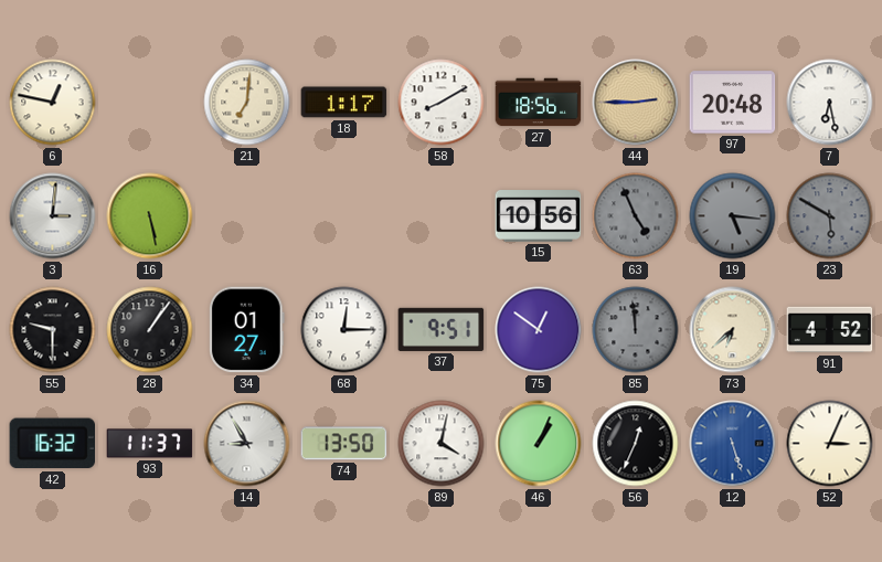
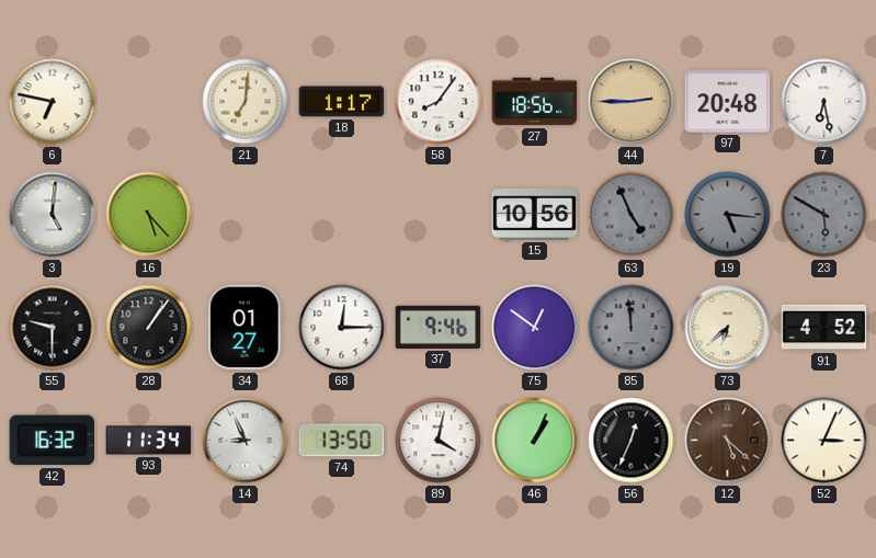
6: 12:47 -> 6:47
58: 8:10 -> 8:06
3: 3:01 -> 5:01
16: 5:28 -> 5:23
37: 9:51 -> 9:46
93: 11:37 -> 11:34
14: 8:55 -> 8:56
12: 5:27 -> 5:22
12 dial: blue -> brown
